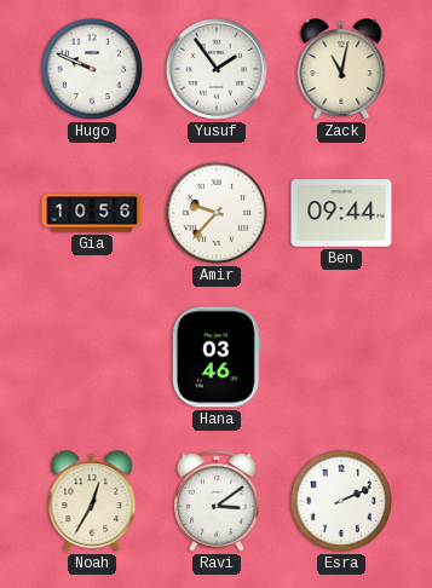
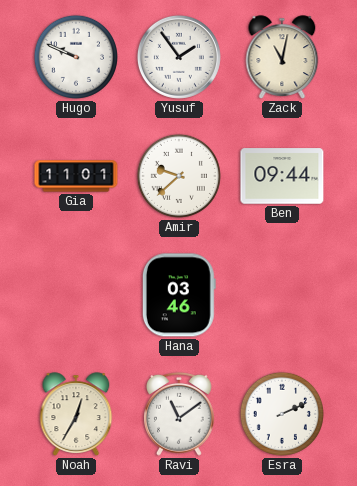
Gia: 10:56 -> 11:01
Amir: 9:37 -> 9:38
Ravi: 3:09 -> 11:09
